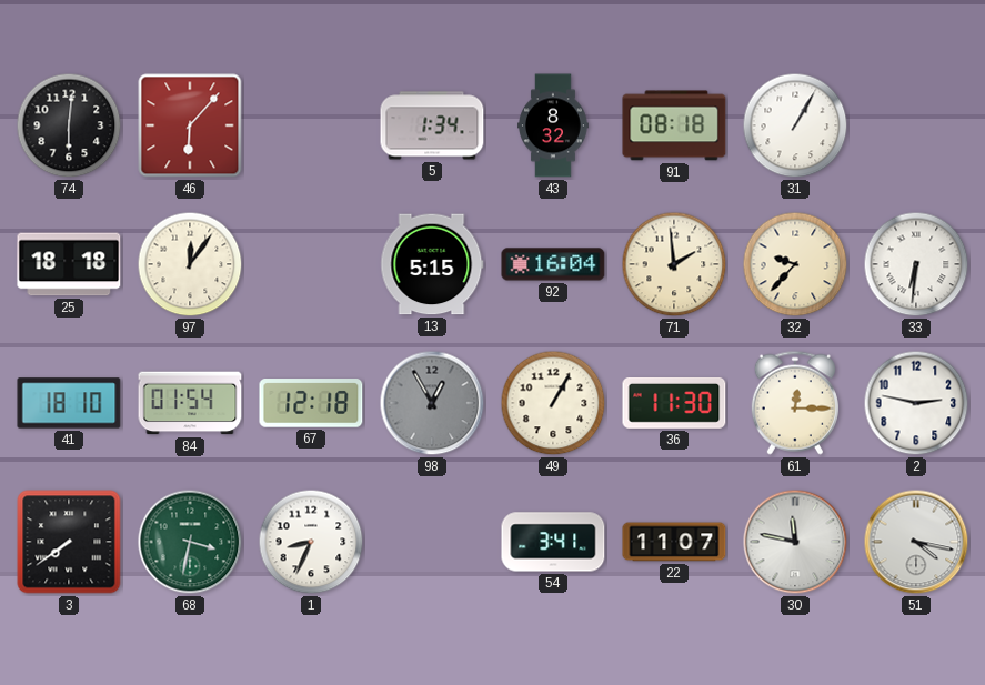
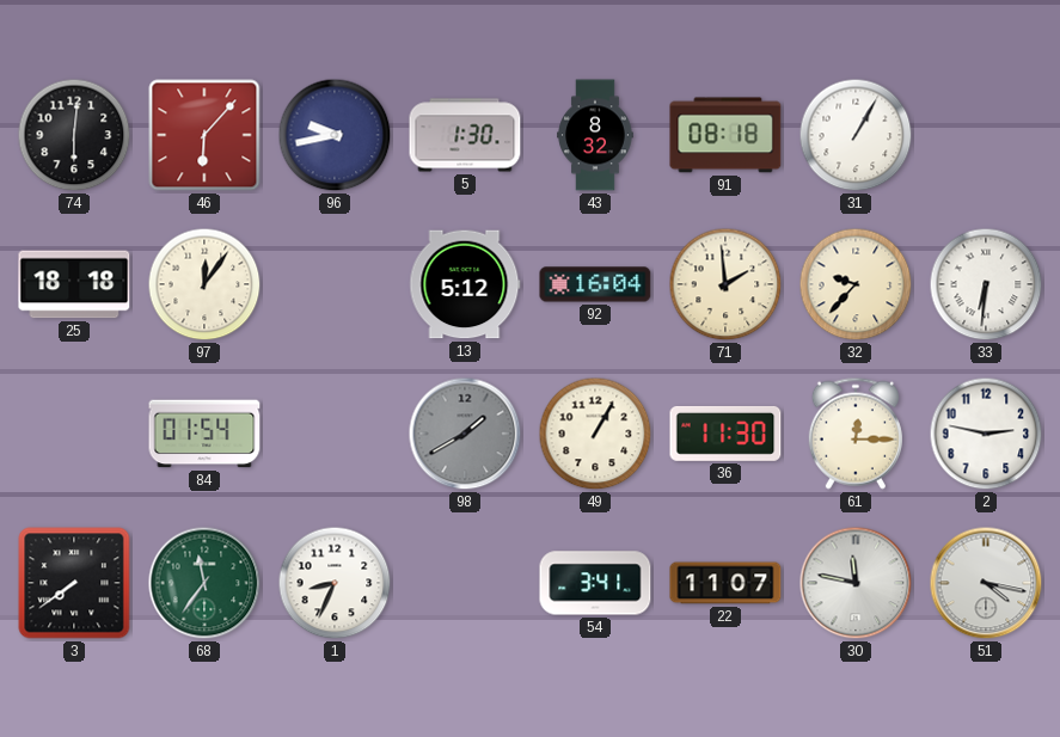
96: none -> 9:43
5: 1:34 -> 1:30
13: 5:15 -> 5:12
41: 18:10 -> none
67: 12:18 -> none
98: 12:55 -> 1:40
68: 3:32 -> 11:36
